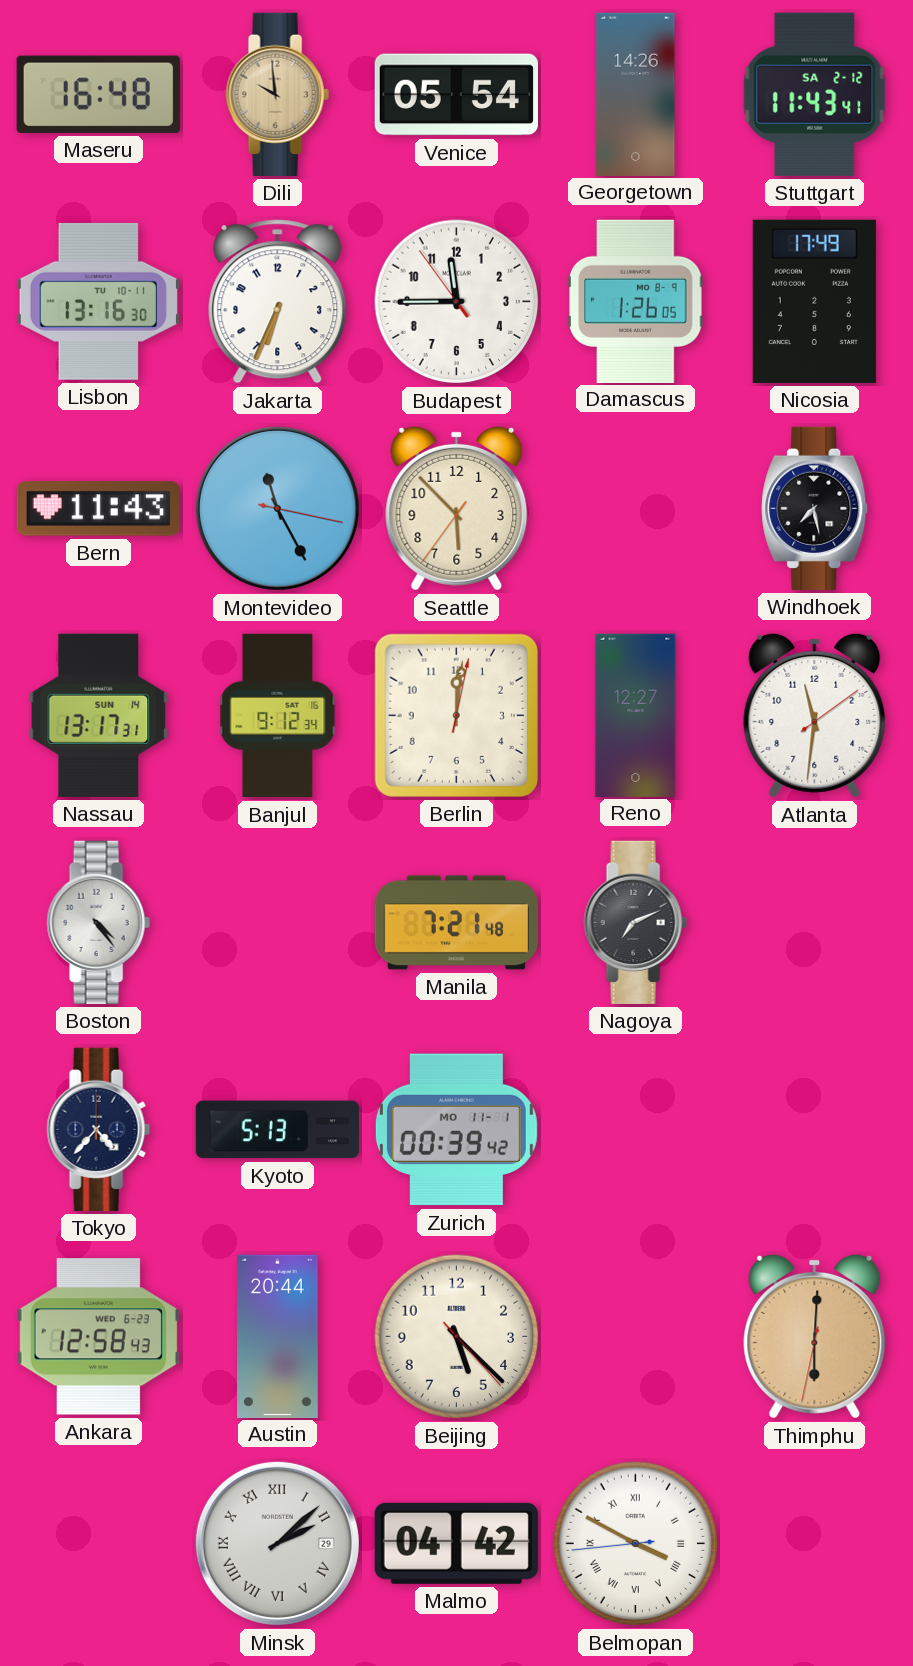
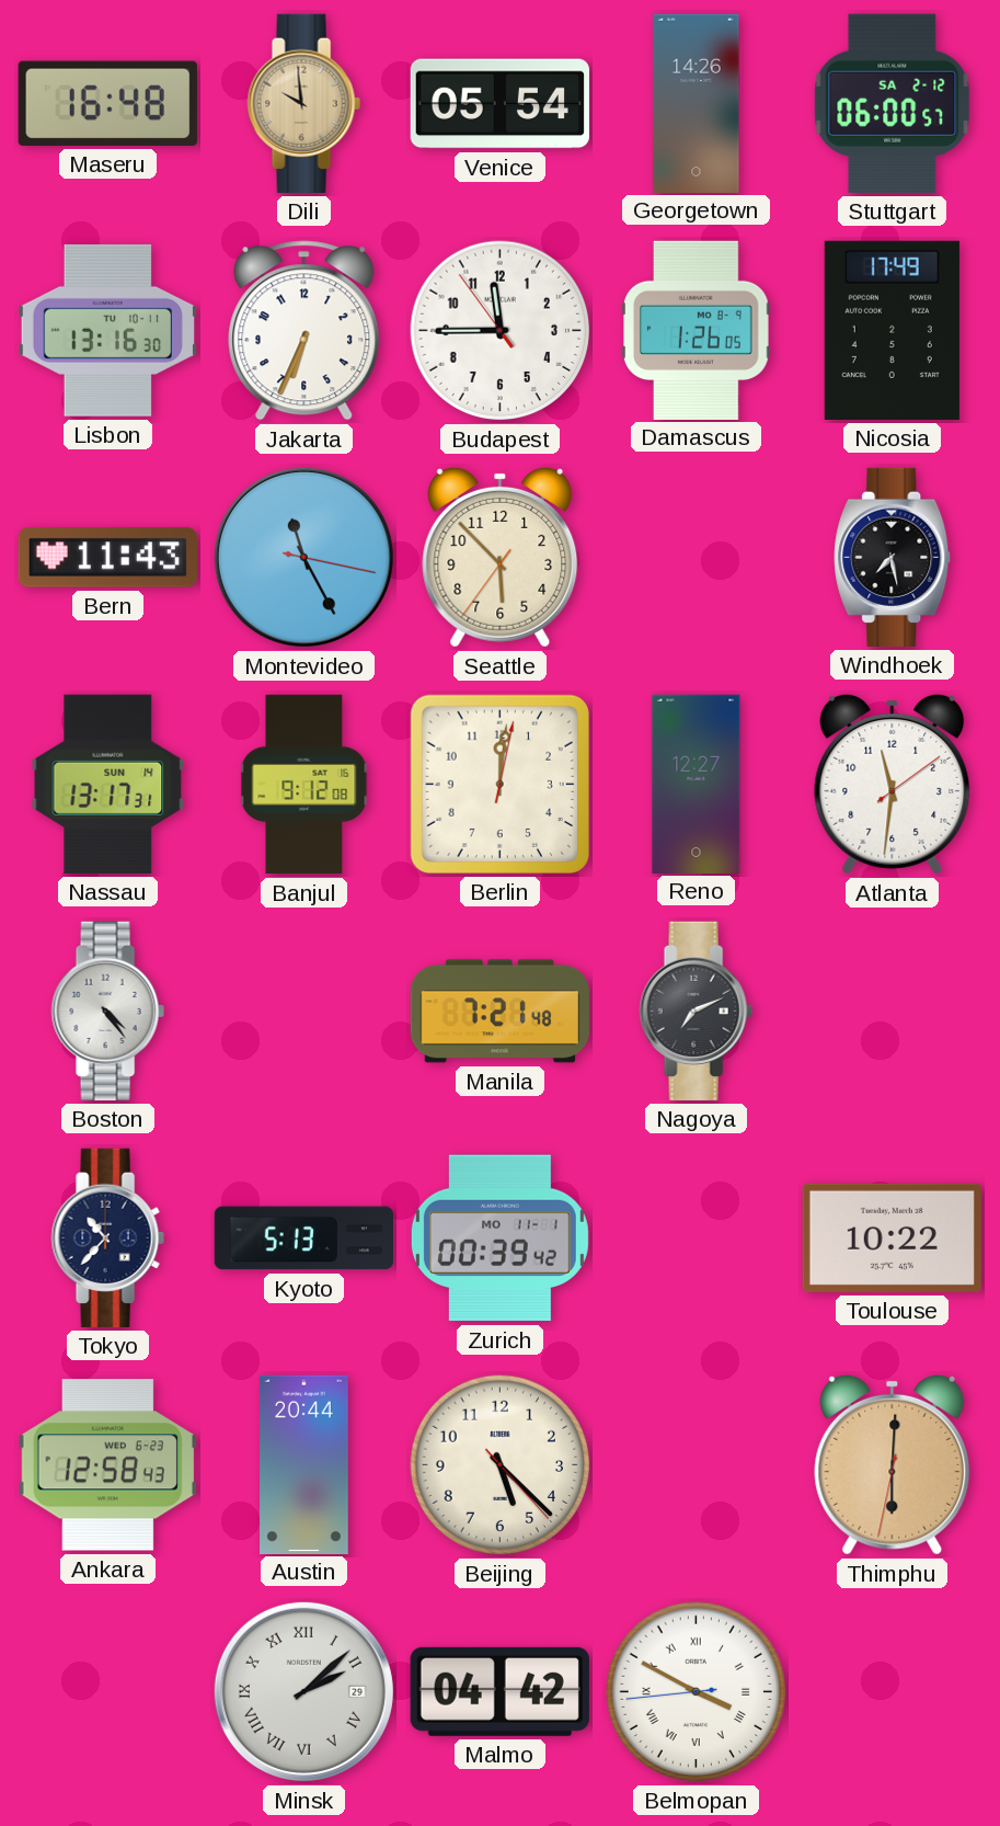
Stuttgart: 11:43 -> 06:00
Banjul: 9:12:34 -> 9:12:08
Tokyo: 4:37 -> 10:37
Toulouse: none -> 10:22
